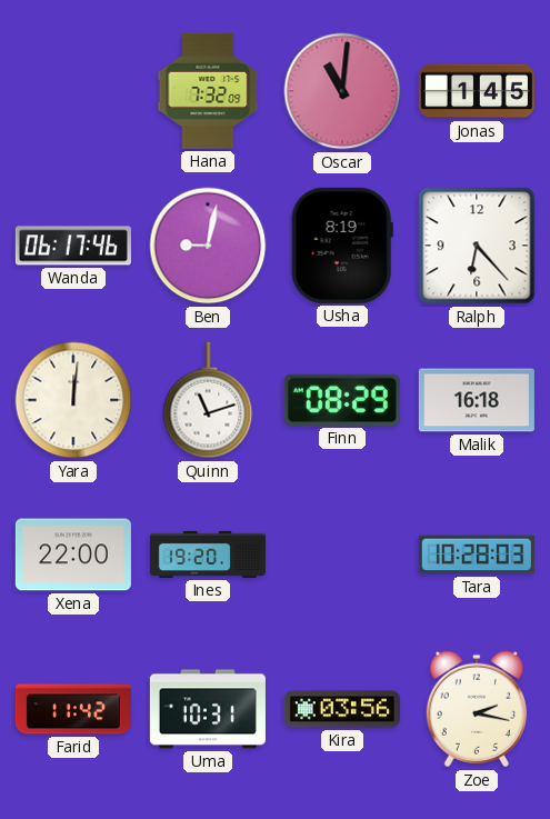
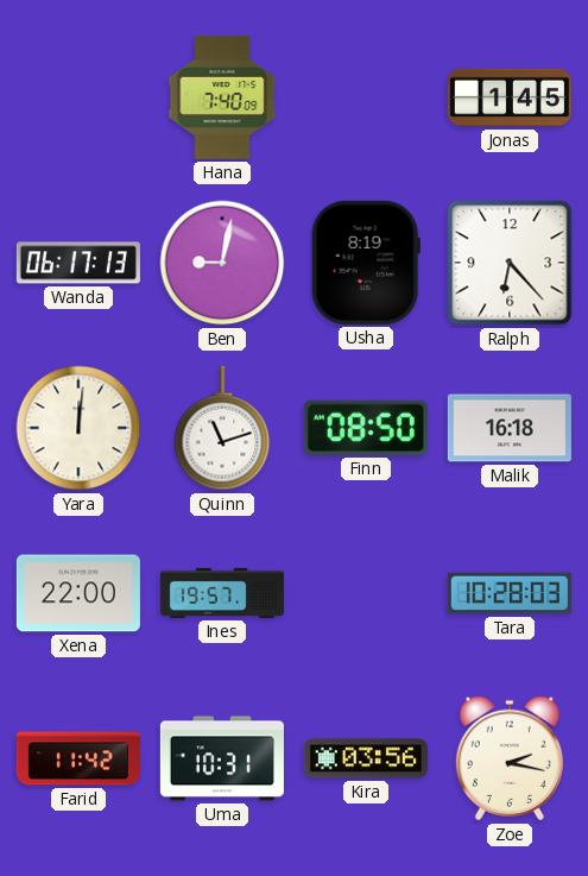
Hana: 7:32 -> 7:40
Oscar: 11:01 -> none
Wanda: 06:17:46 -> 06:17:13
Finn: 08:29 -> 08:50
Ines: 19:20 -> 19:57
